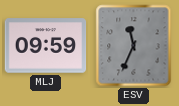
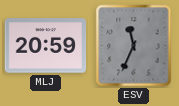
MLJ: 09:59 -> 20:59
